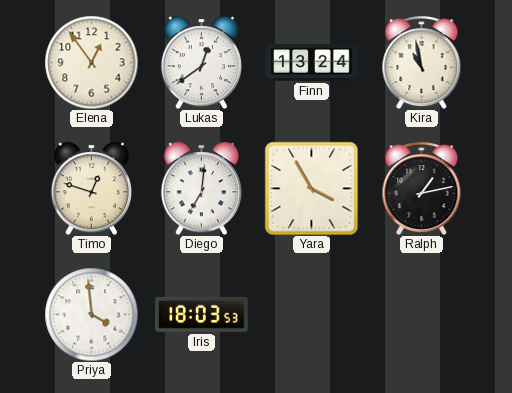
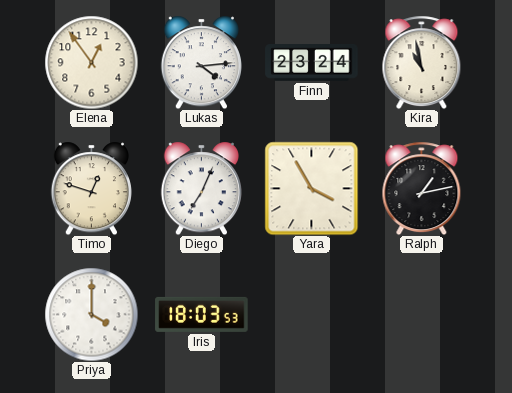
Lukas: 12:39 -> 4:14
Finn: 13:24 -> 23:24
Diego: 7:01 -> 7:04
Priya: 3:59 -> 4:00
